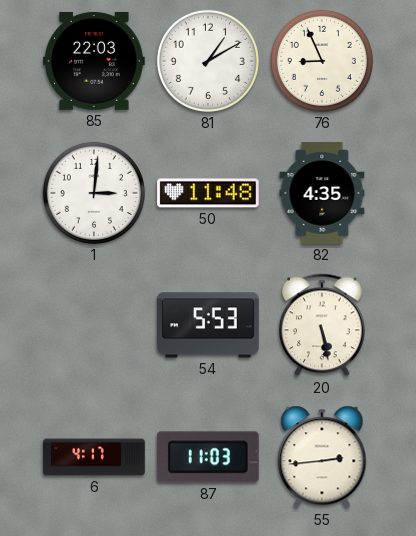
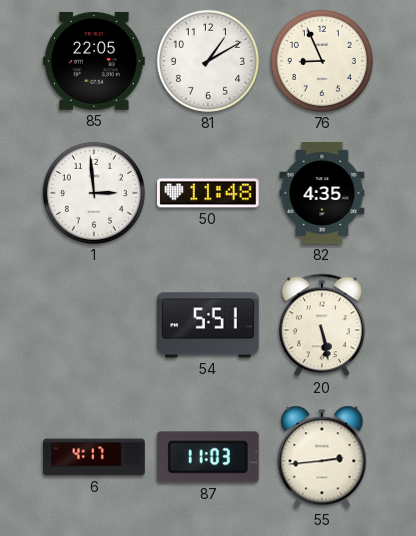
85: 22:03 -> 22:05
1: 3:01 -> 2:59
54: 5:53 -> 5:51
